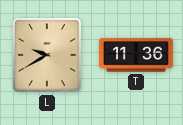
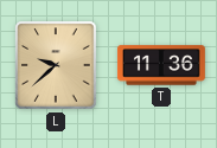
L: 9:40 -> 9:38
